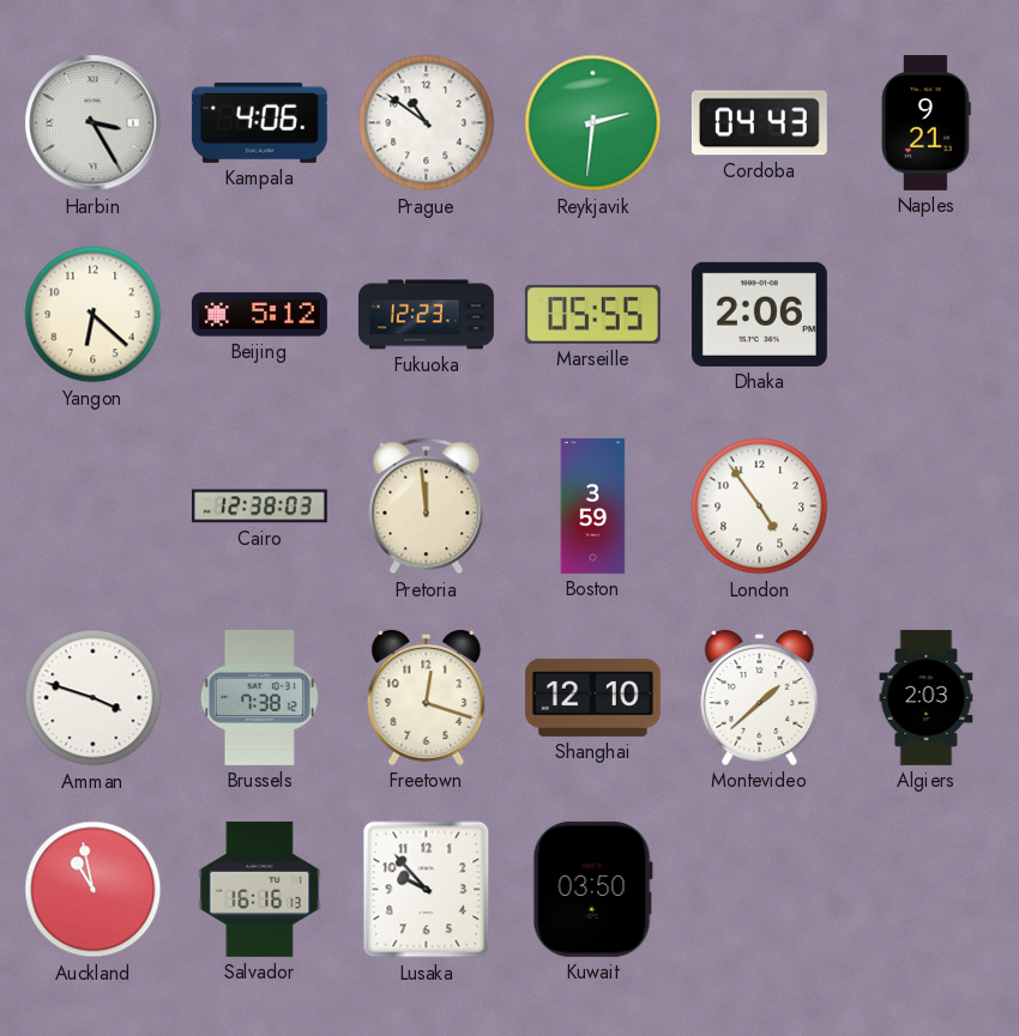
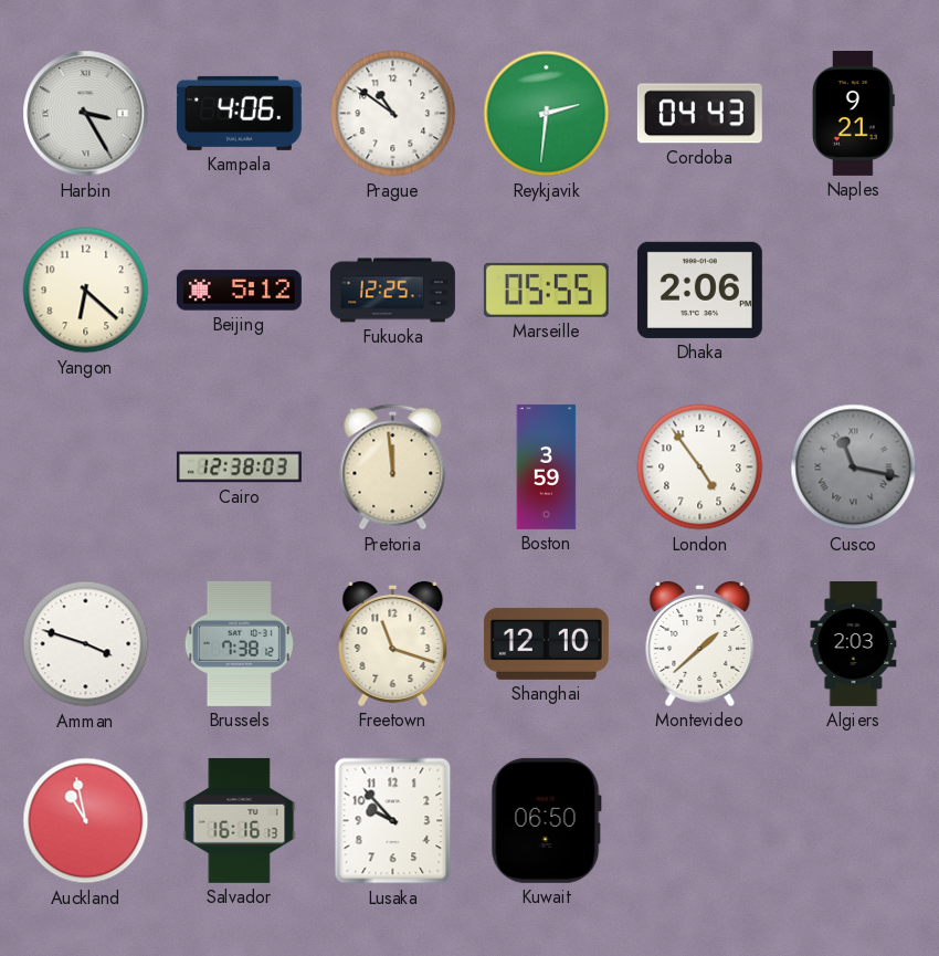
Fukuoka: 12:23 -> 12:25
Cusco: none -> 11:17
Freetown: 12:18 -> 11:18
Kuwait: 03:50 -> 06:50
